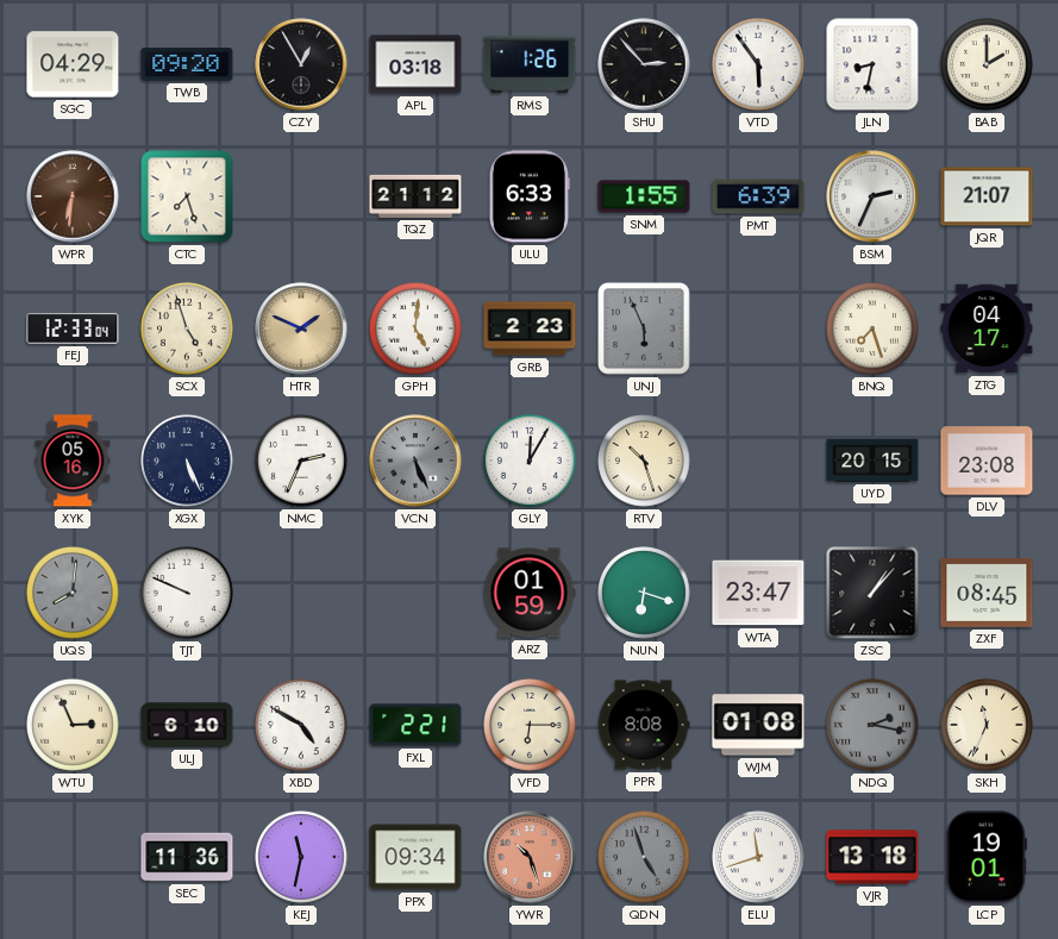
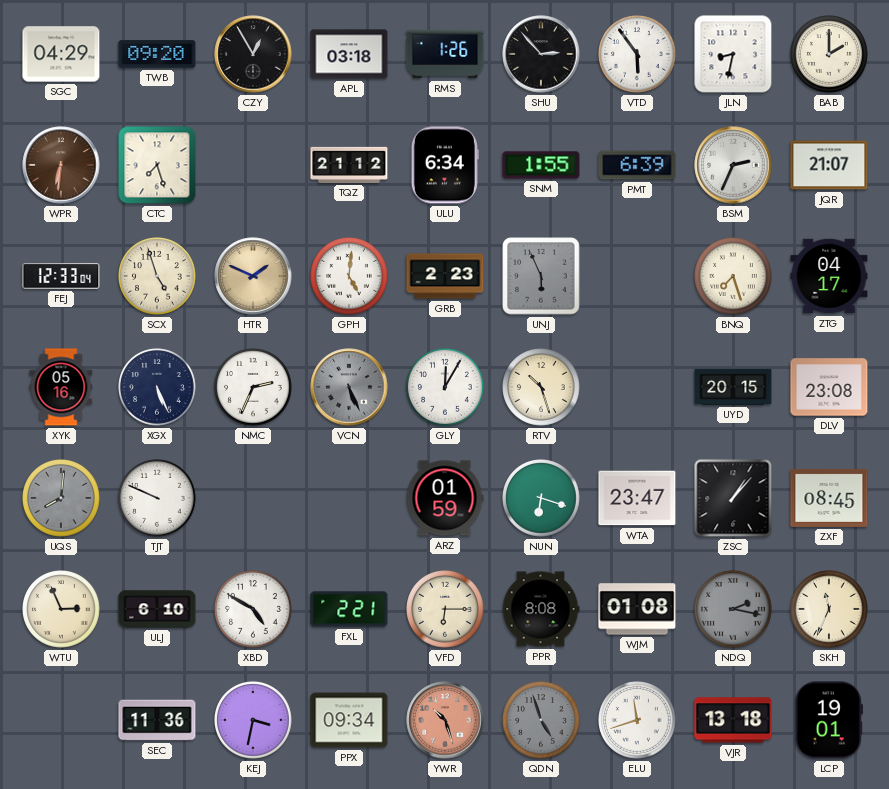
ULU: 6:33 -> 6:34
KEJ: 11:32 -> 3:32
